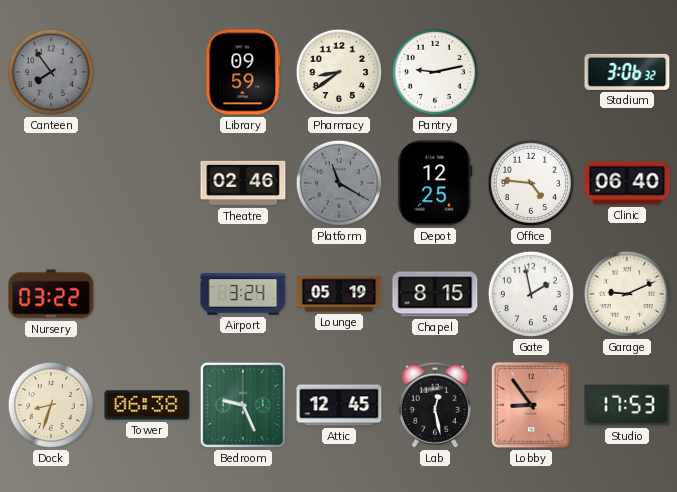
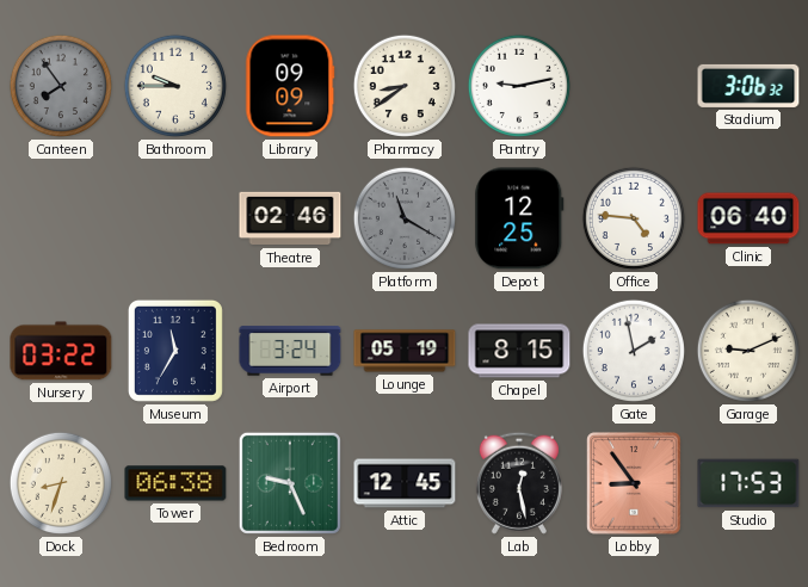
Bathroom: none -> 9:45
Library: 09:59 -> 09:09
Museum: none -> 11:35
